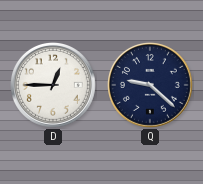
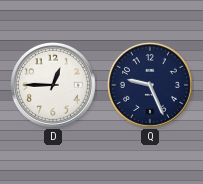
Q: 9:22 -> 9:26
